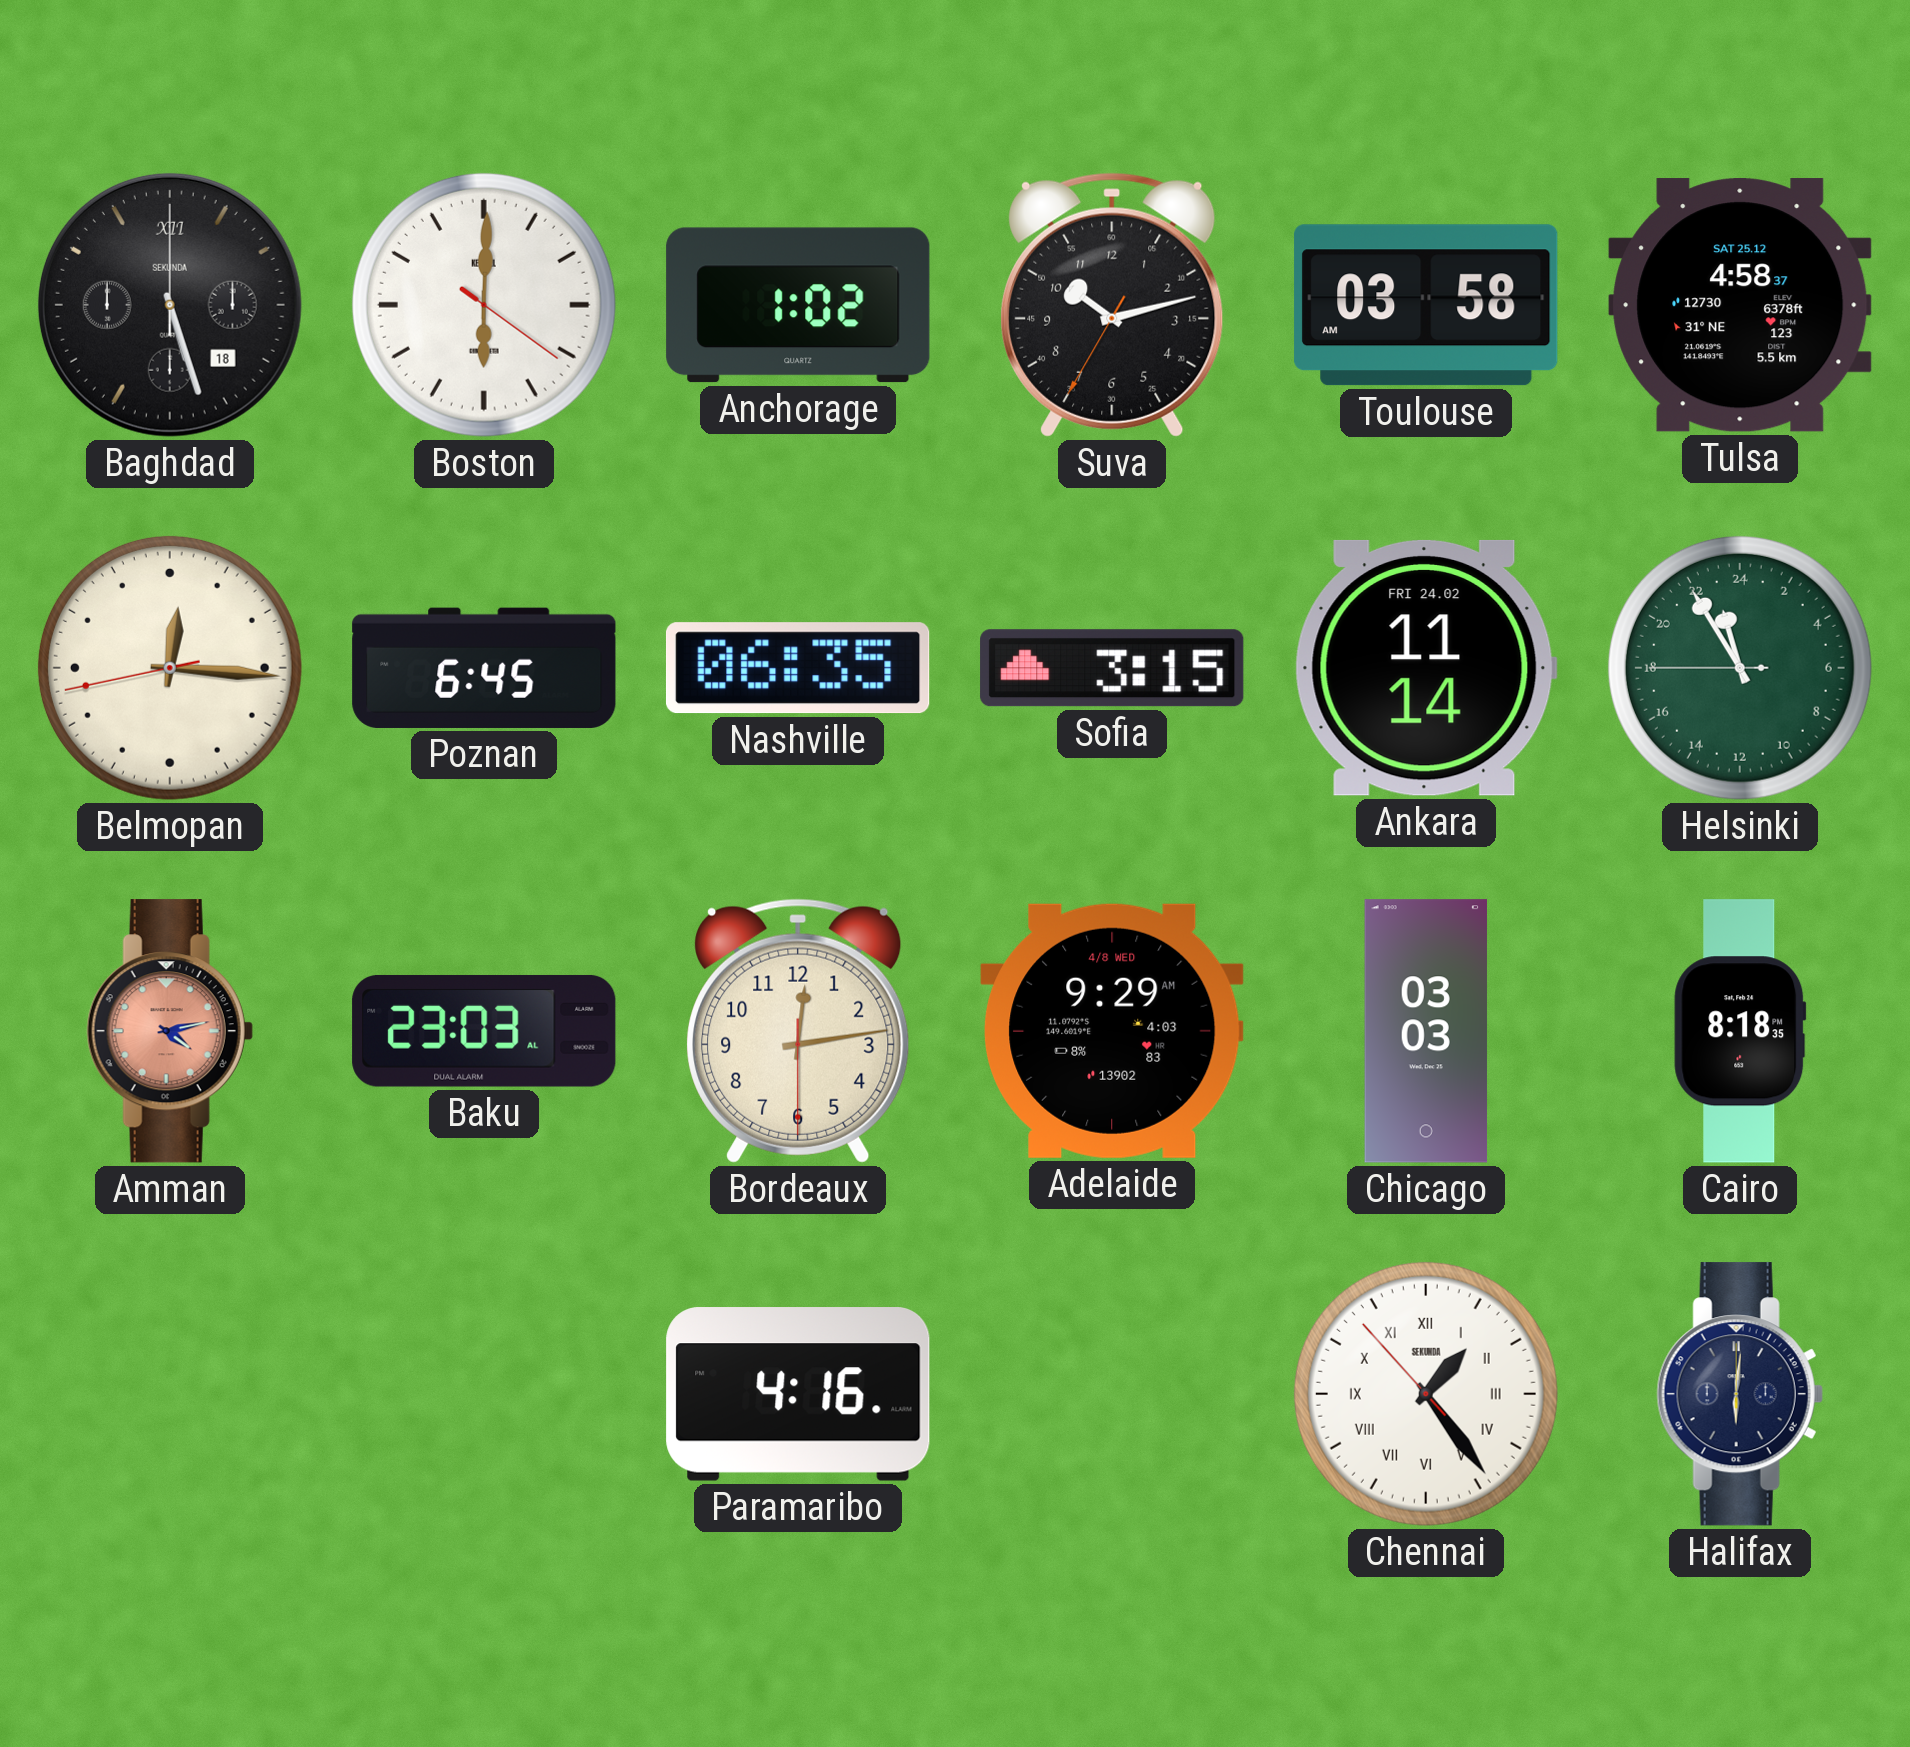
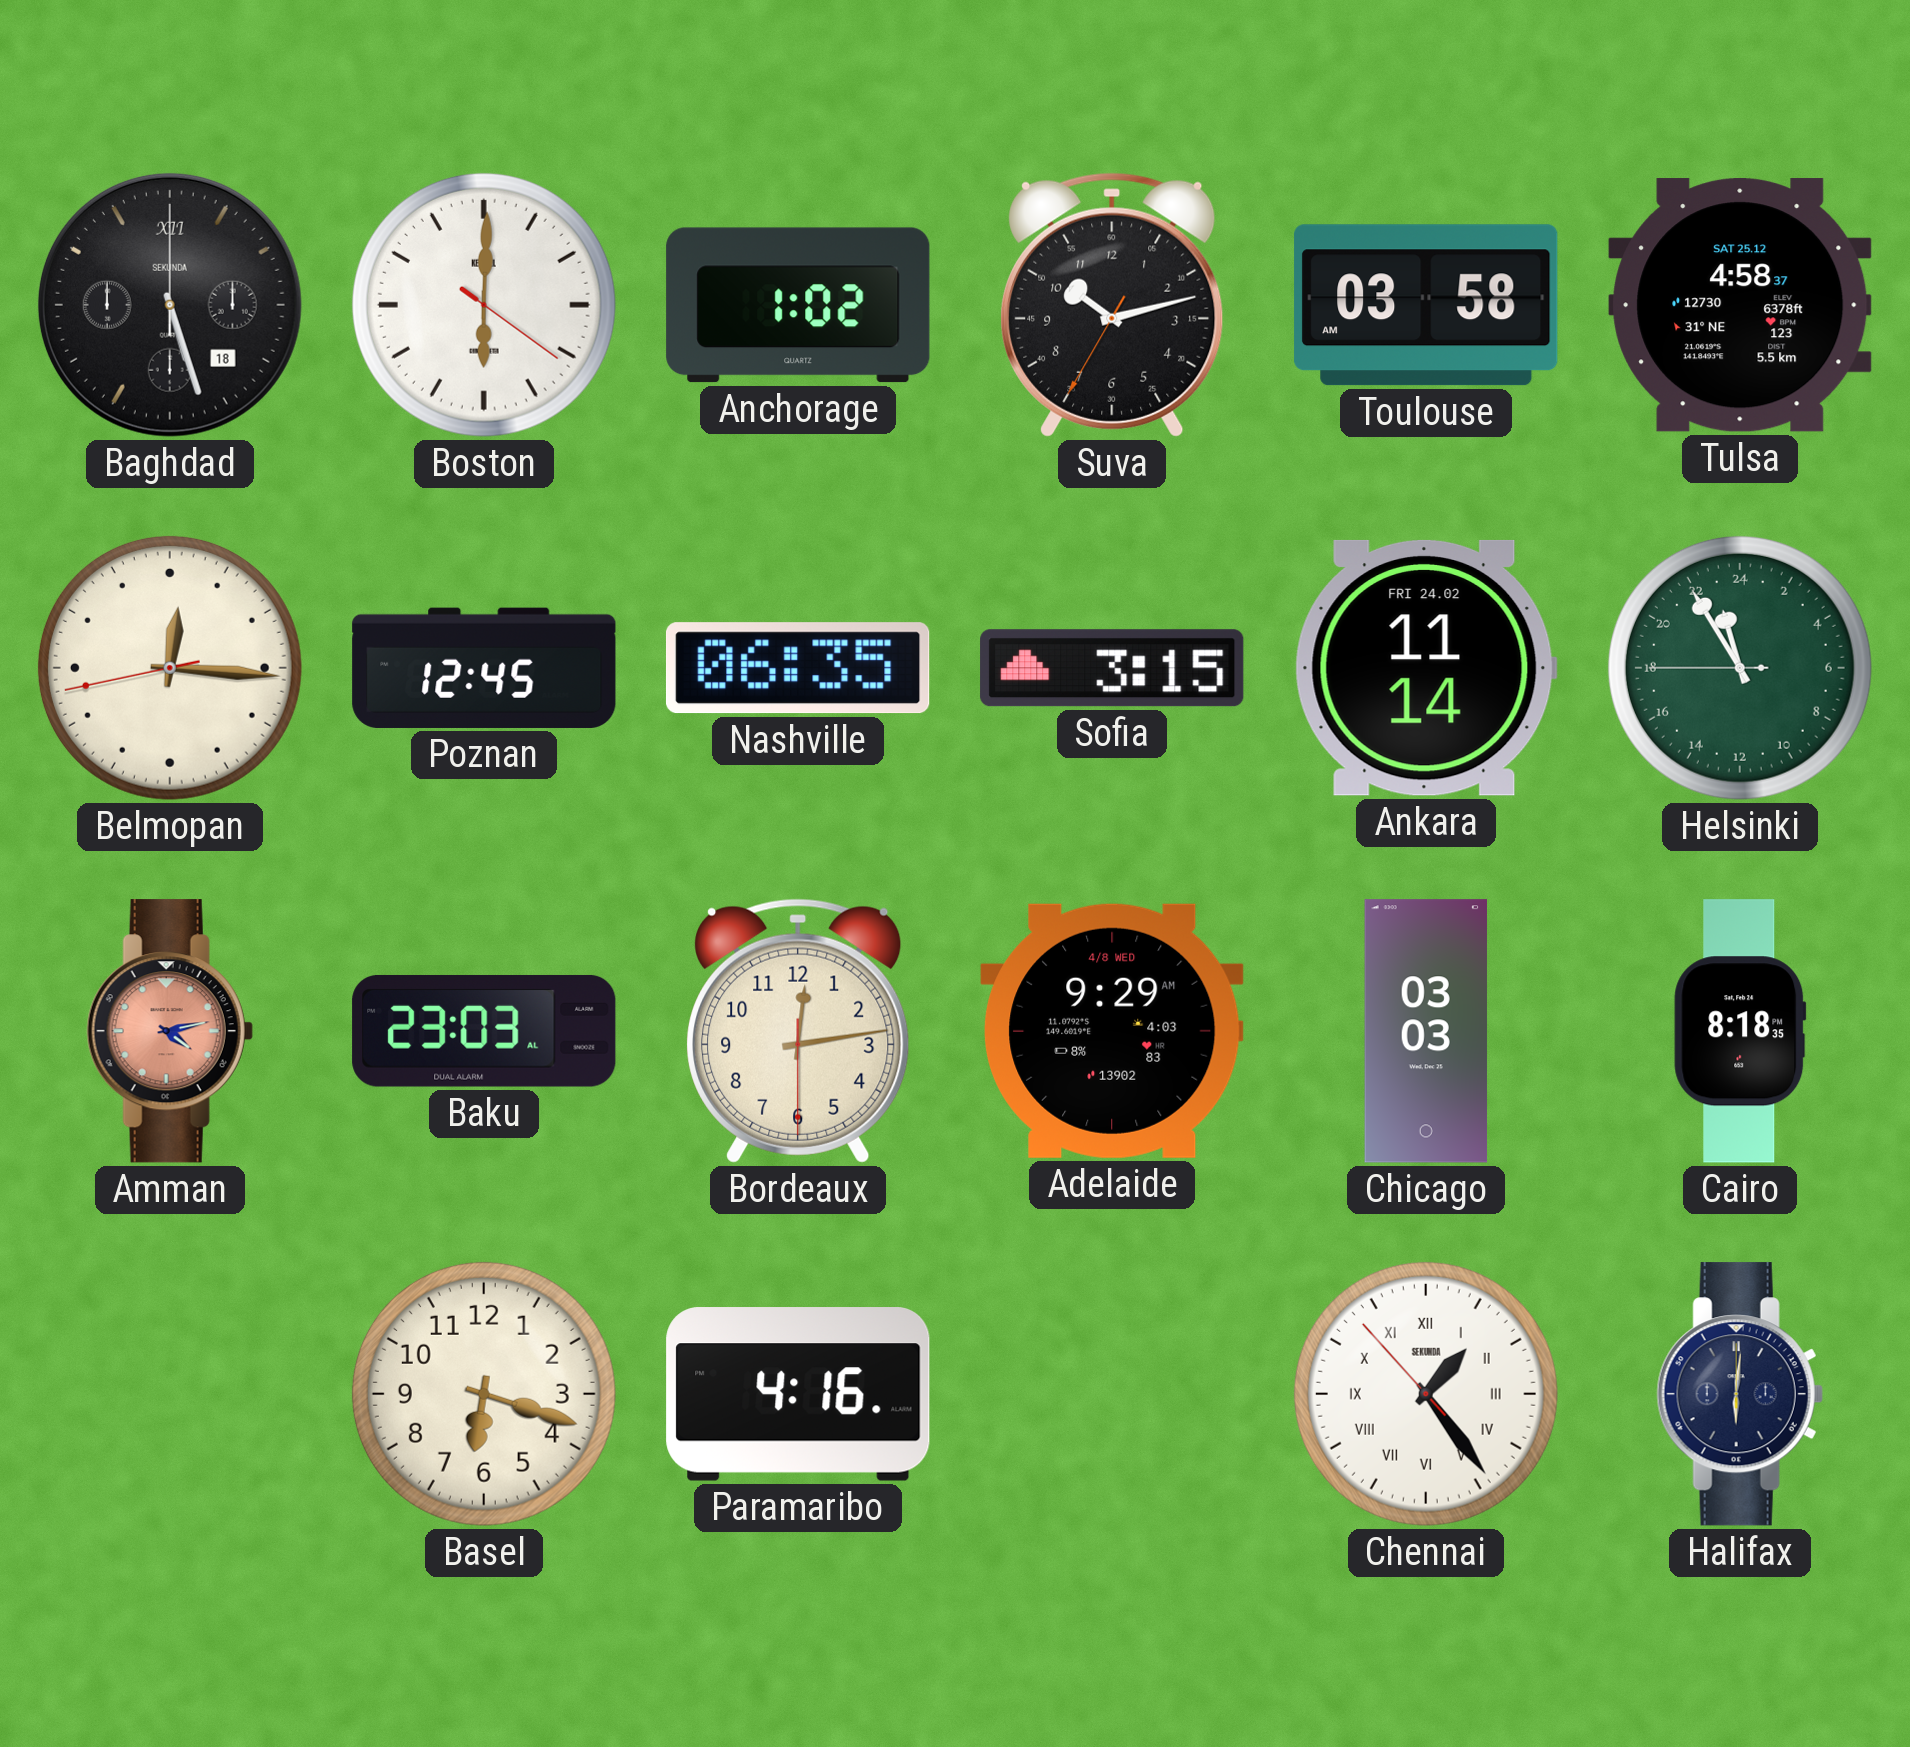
Poznan: 6:45 -> 12:45
Basel: none -> 6:18
